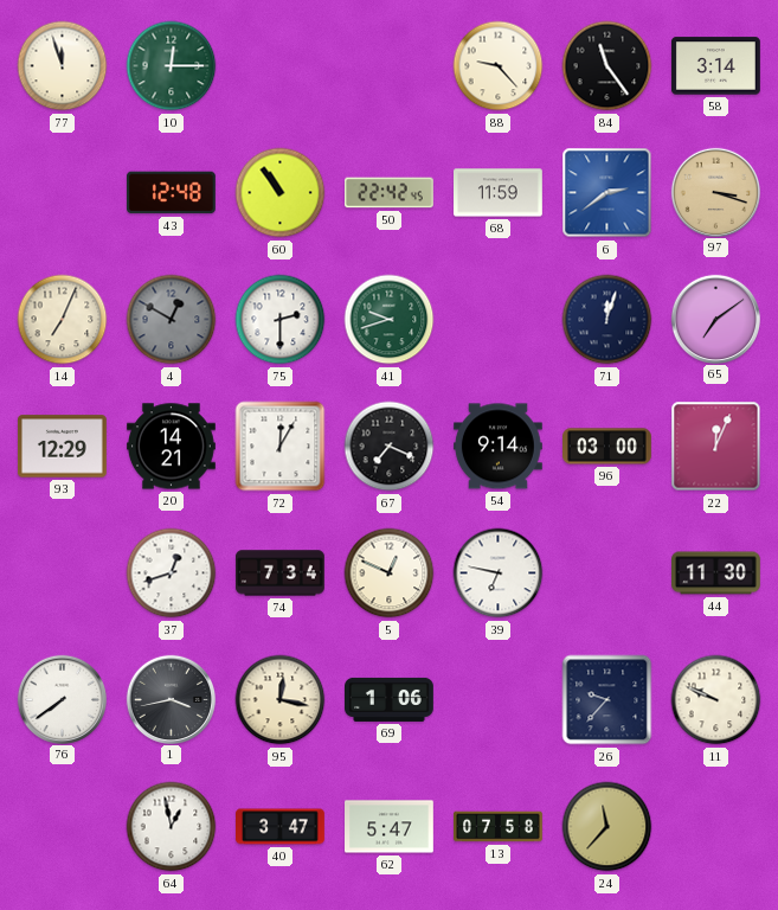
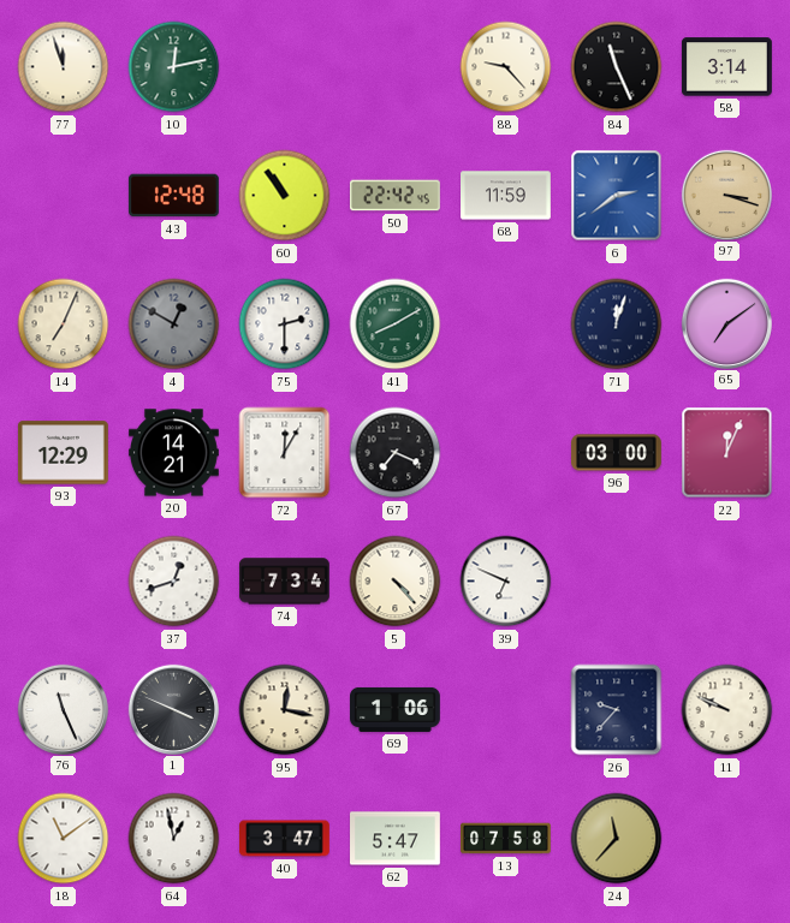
10: 12:15 -> 12:13
84: 11:24 -> 11:26
41: 9:42 -> 8:10
54: 9:14 -> none
5: 12:49 -> 4:23
39: 6:47 -> 6:49
44: 11:30 -> none
76: 7:39 -> 11:26
1: 3:43 -> 3:49
18: none -> 11:09
